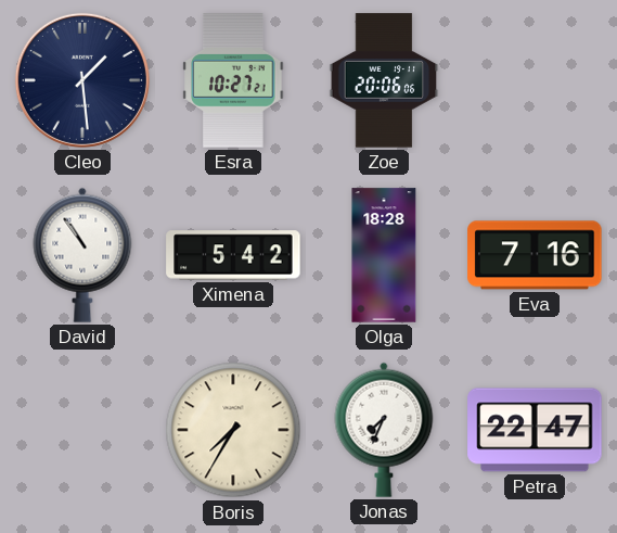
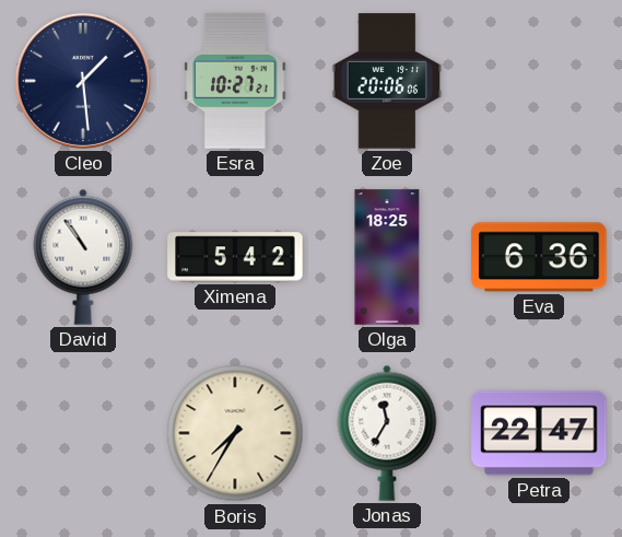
Olga: 18:28 -> 18:25
Eva: 7:16 -> 6:36
Jonas: 7:34 -> 11:35
